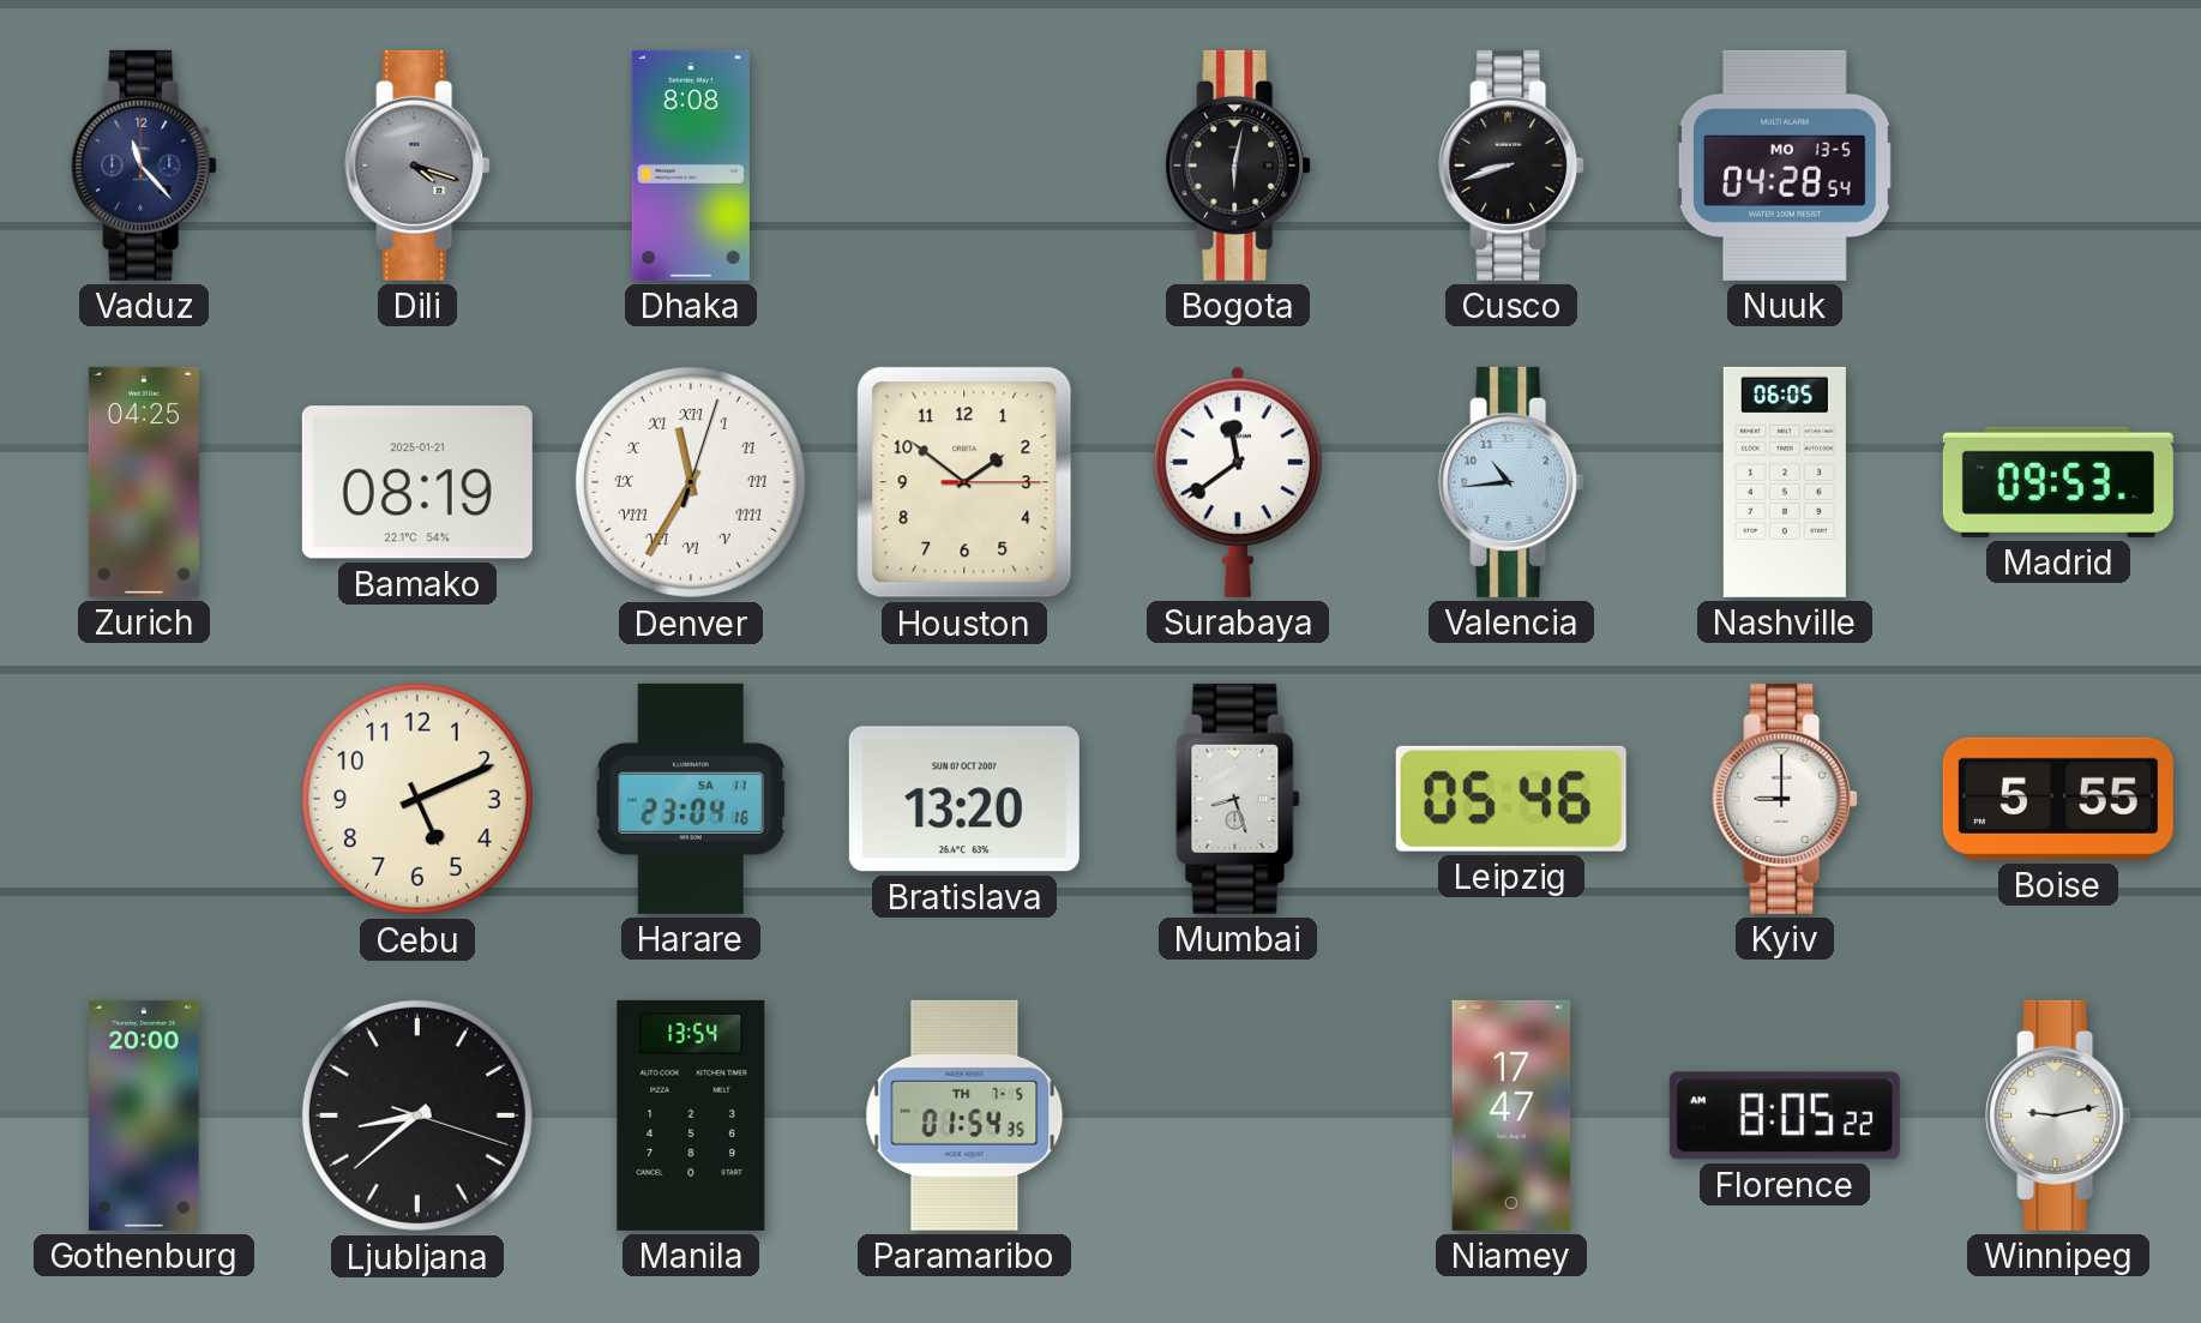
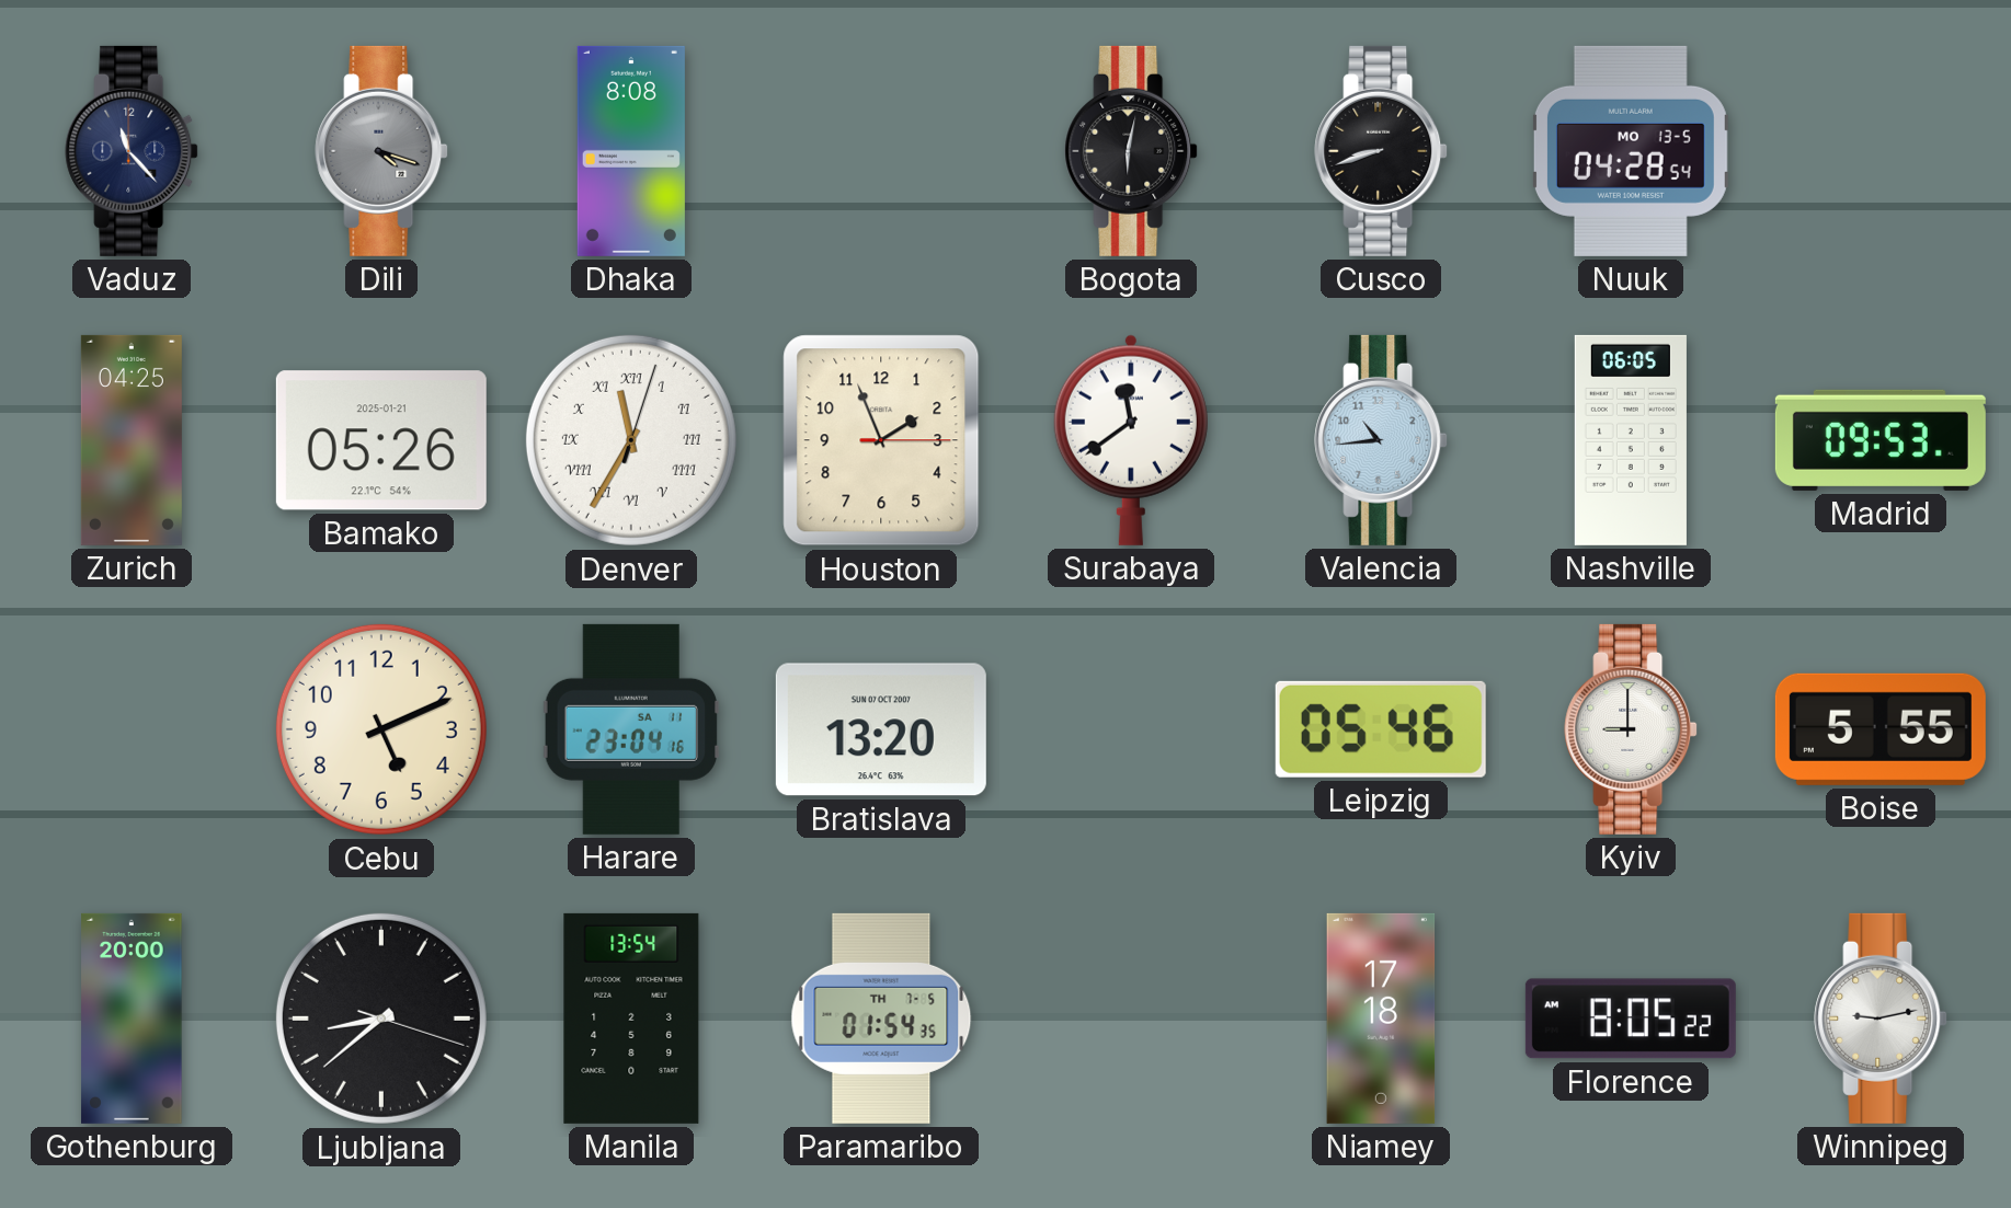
Bamako: 08:19 -> 05:26
Houston: 1:51 -> 1:56
Mumbai: 8:27 -> none
Niamey: 17:47 -> 17:18
